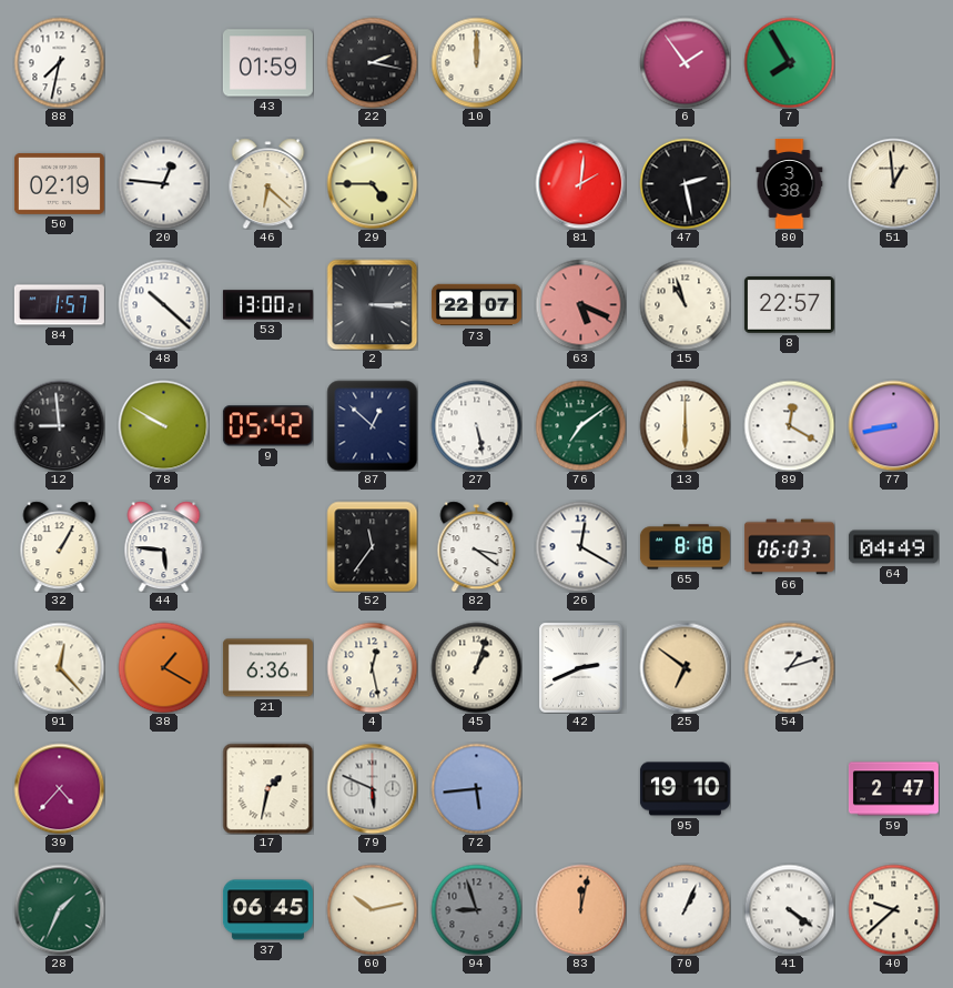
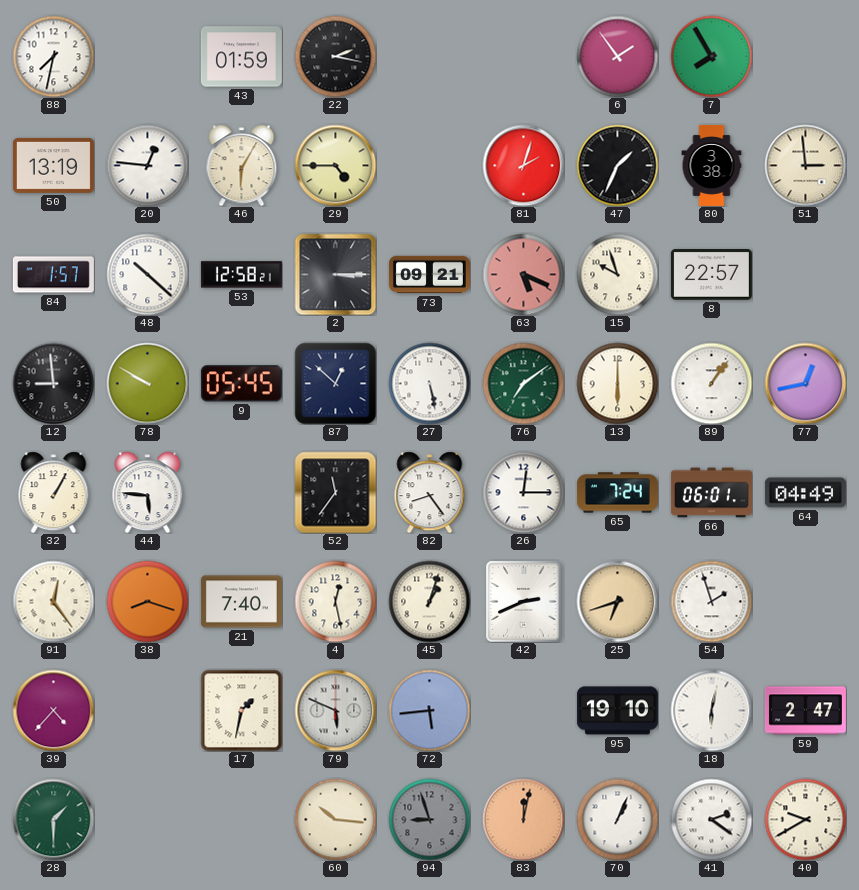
10: 12:00 -> none
50: 02:19 -> 13:19
46: 6:22 -> 6:05
81: 2:01 -> 2:03
47: 2:28 -> 1:34
51: 12:59 -> 2:59
53: 13:00 -> 12:58
73: 22:07 -> 09:21
15: 10:57 -> 9:57
9: 05:42 -> 05:45
89: 12:20 -> 1:06
77: 8:43 -> 12:43
82: 3:21 -> 8:24
26: 12:20 -> 12:15
65: 8:18 -> 7:24
66: 06:03 -> 06:01
91: 12:23 -> 12:24
38: 1:20 -> 8:18
21: 6:36 -> 7:40
25: 6:51 -> 6:42
54: 1:12 -> 1:57
18: none -> 6:02
28: 1:34 -> 1:30
37: 06:45 -> none
60: 10:13 -> 10:16
41: 4:21 -> 2:21
40: 9:38 -> 9:40
